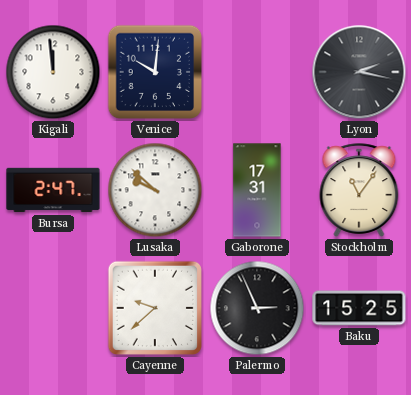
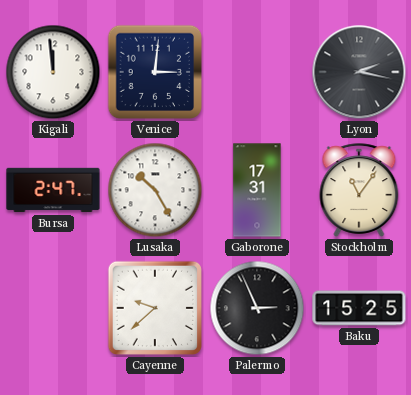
Venice: 10:01 -> 3:01
Lusaka: 9:52 -> 10:25
